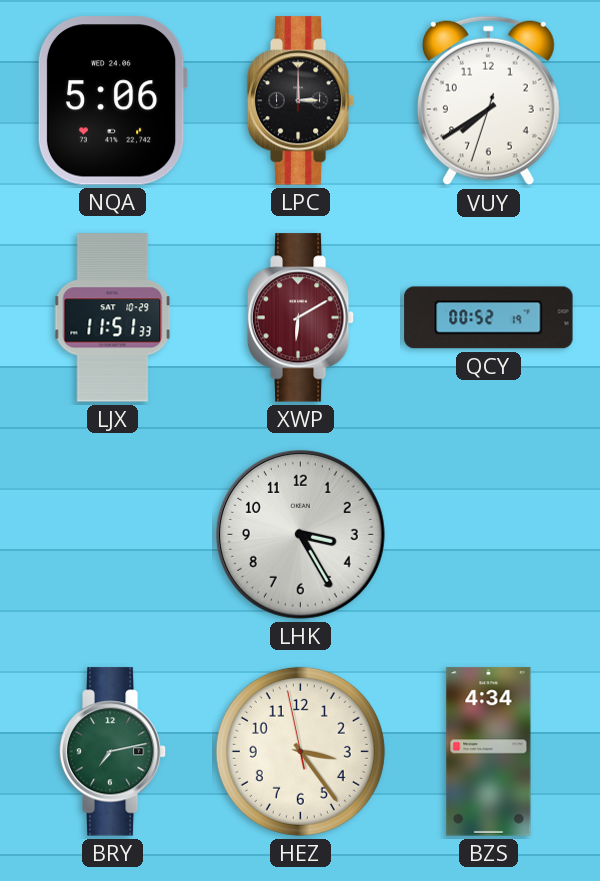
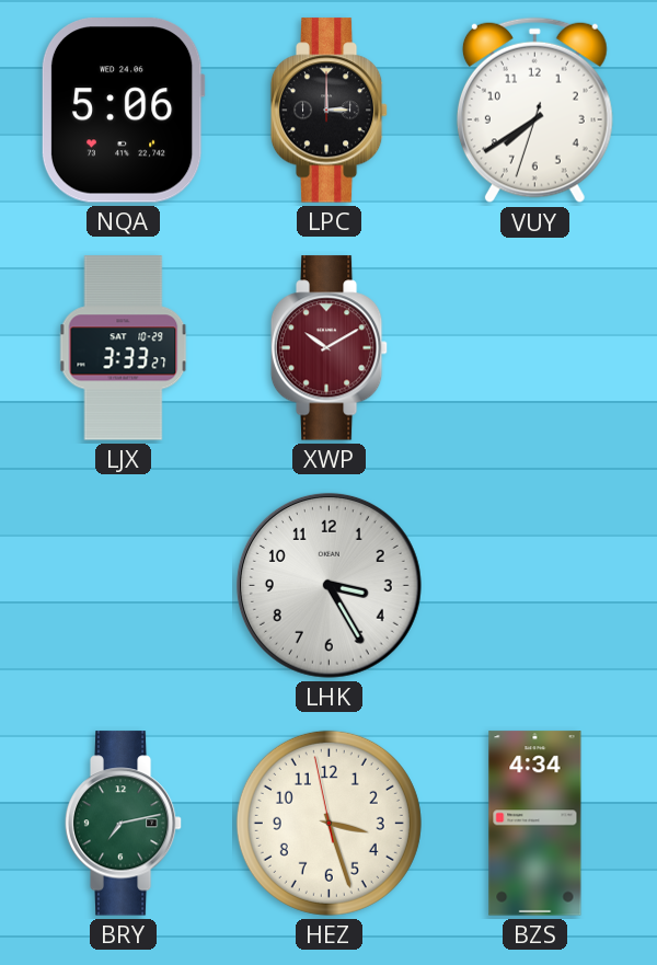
LJX: 11:51 -> 3:33
XWP: 6:10 -> 10:10
QCY: 00:52 -> none
HEZ: 3:23 -> 3:26
